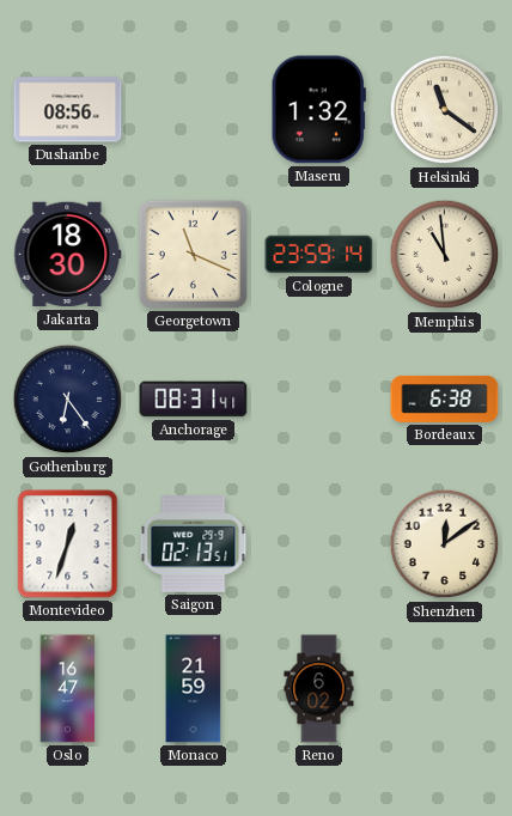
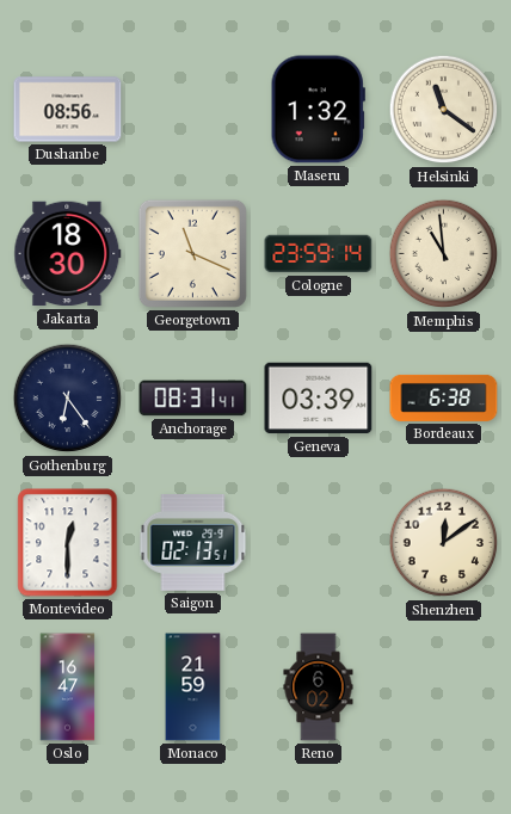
Geneva: none -> 03:39
Montevideo: 12:33 -> 12:30
